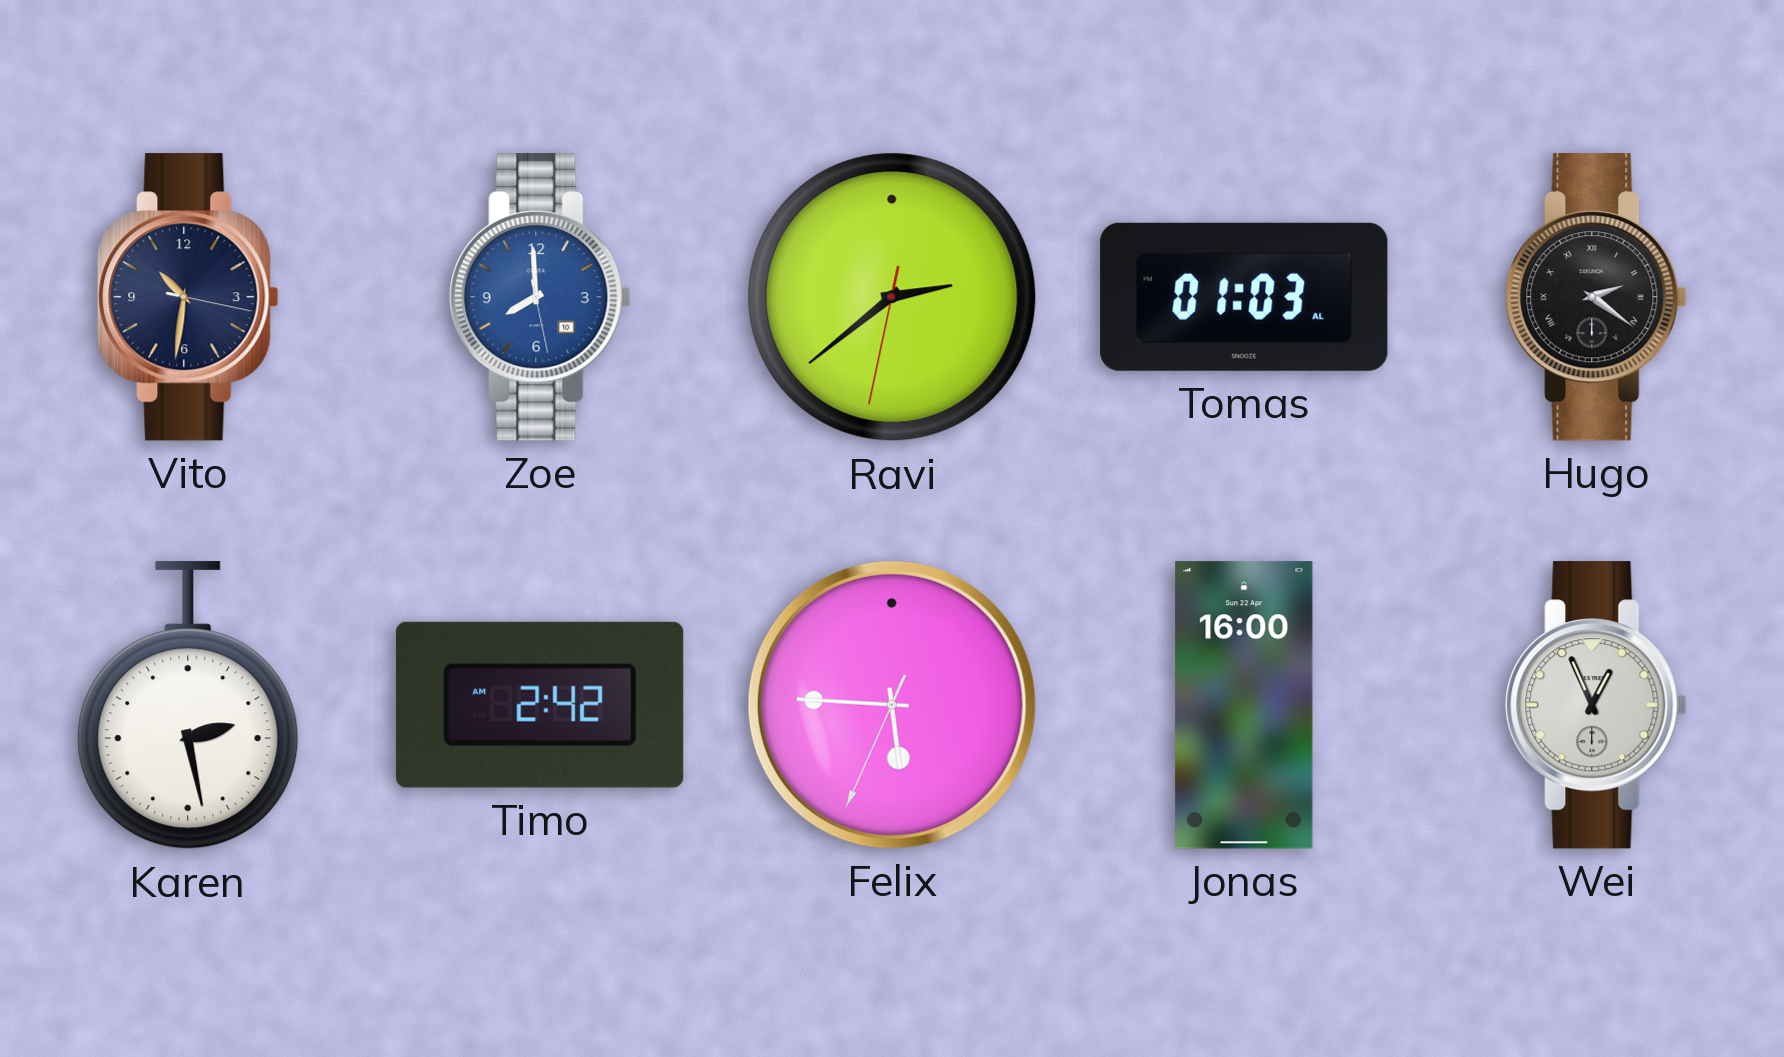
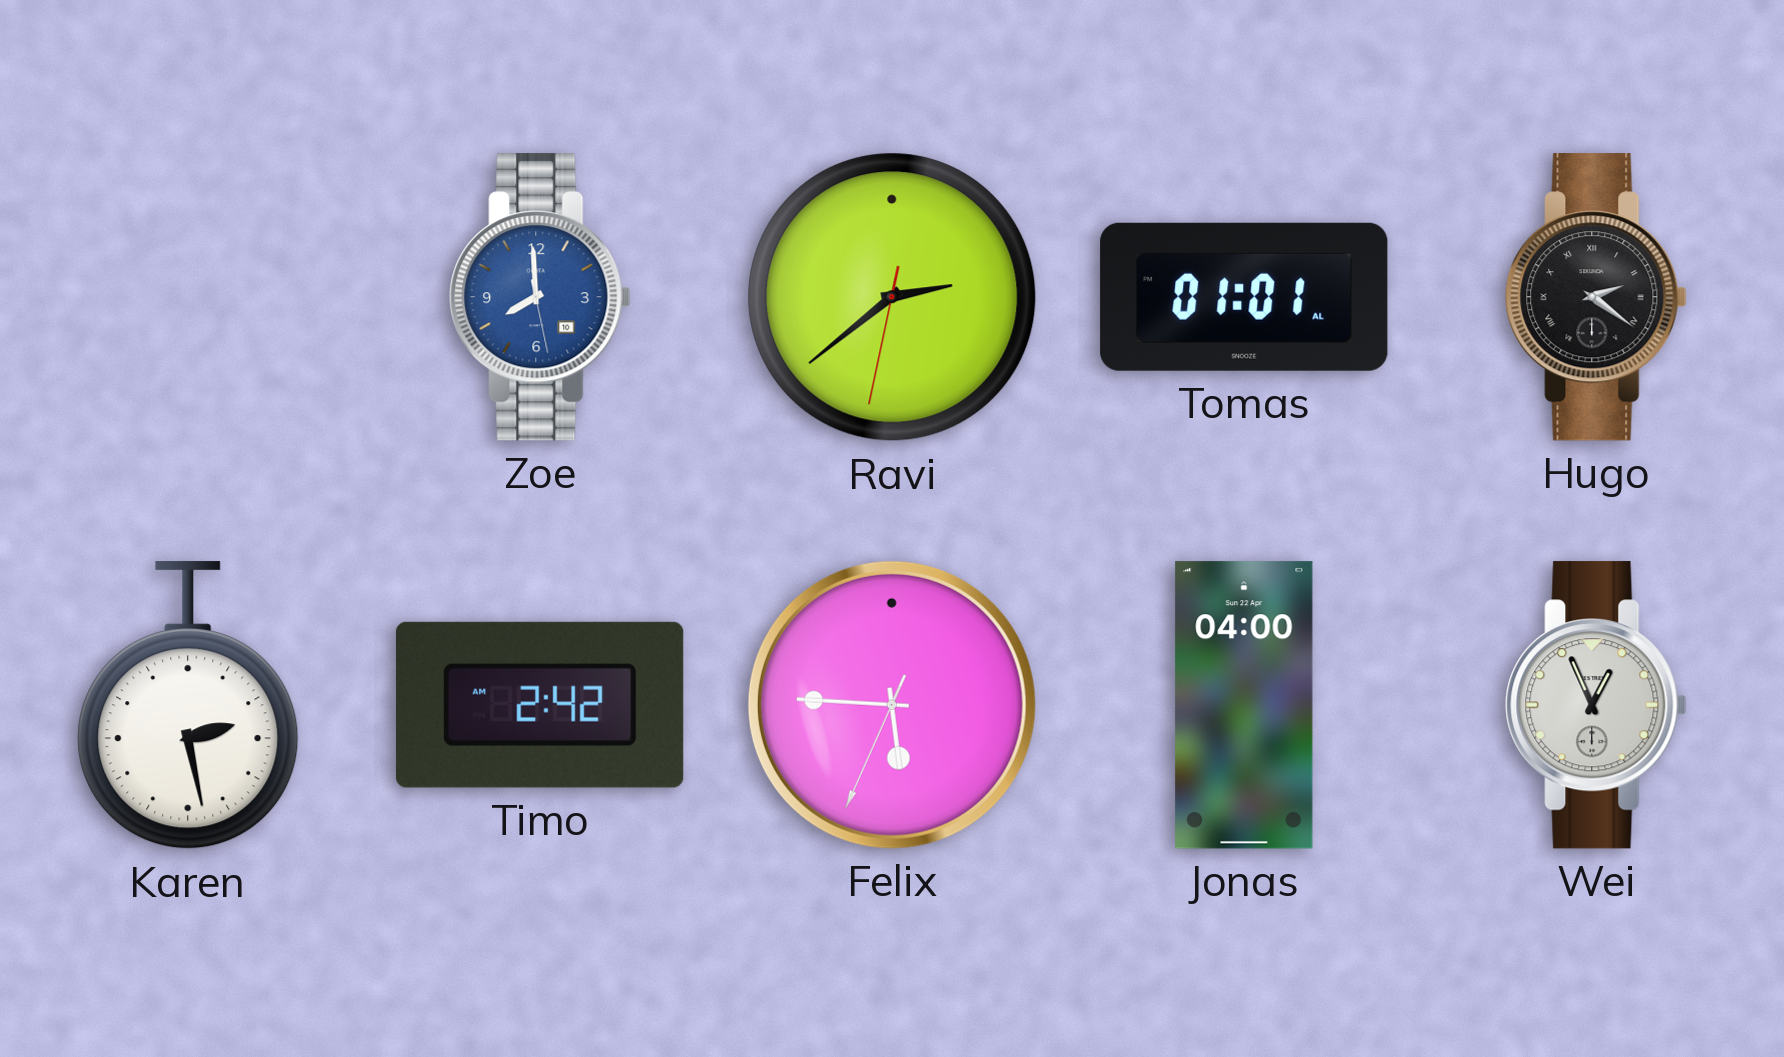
Vito: 10:31 -> none
Tomas: 01:03 -> 01:01
Jonas: 16:00 -> 04:00
